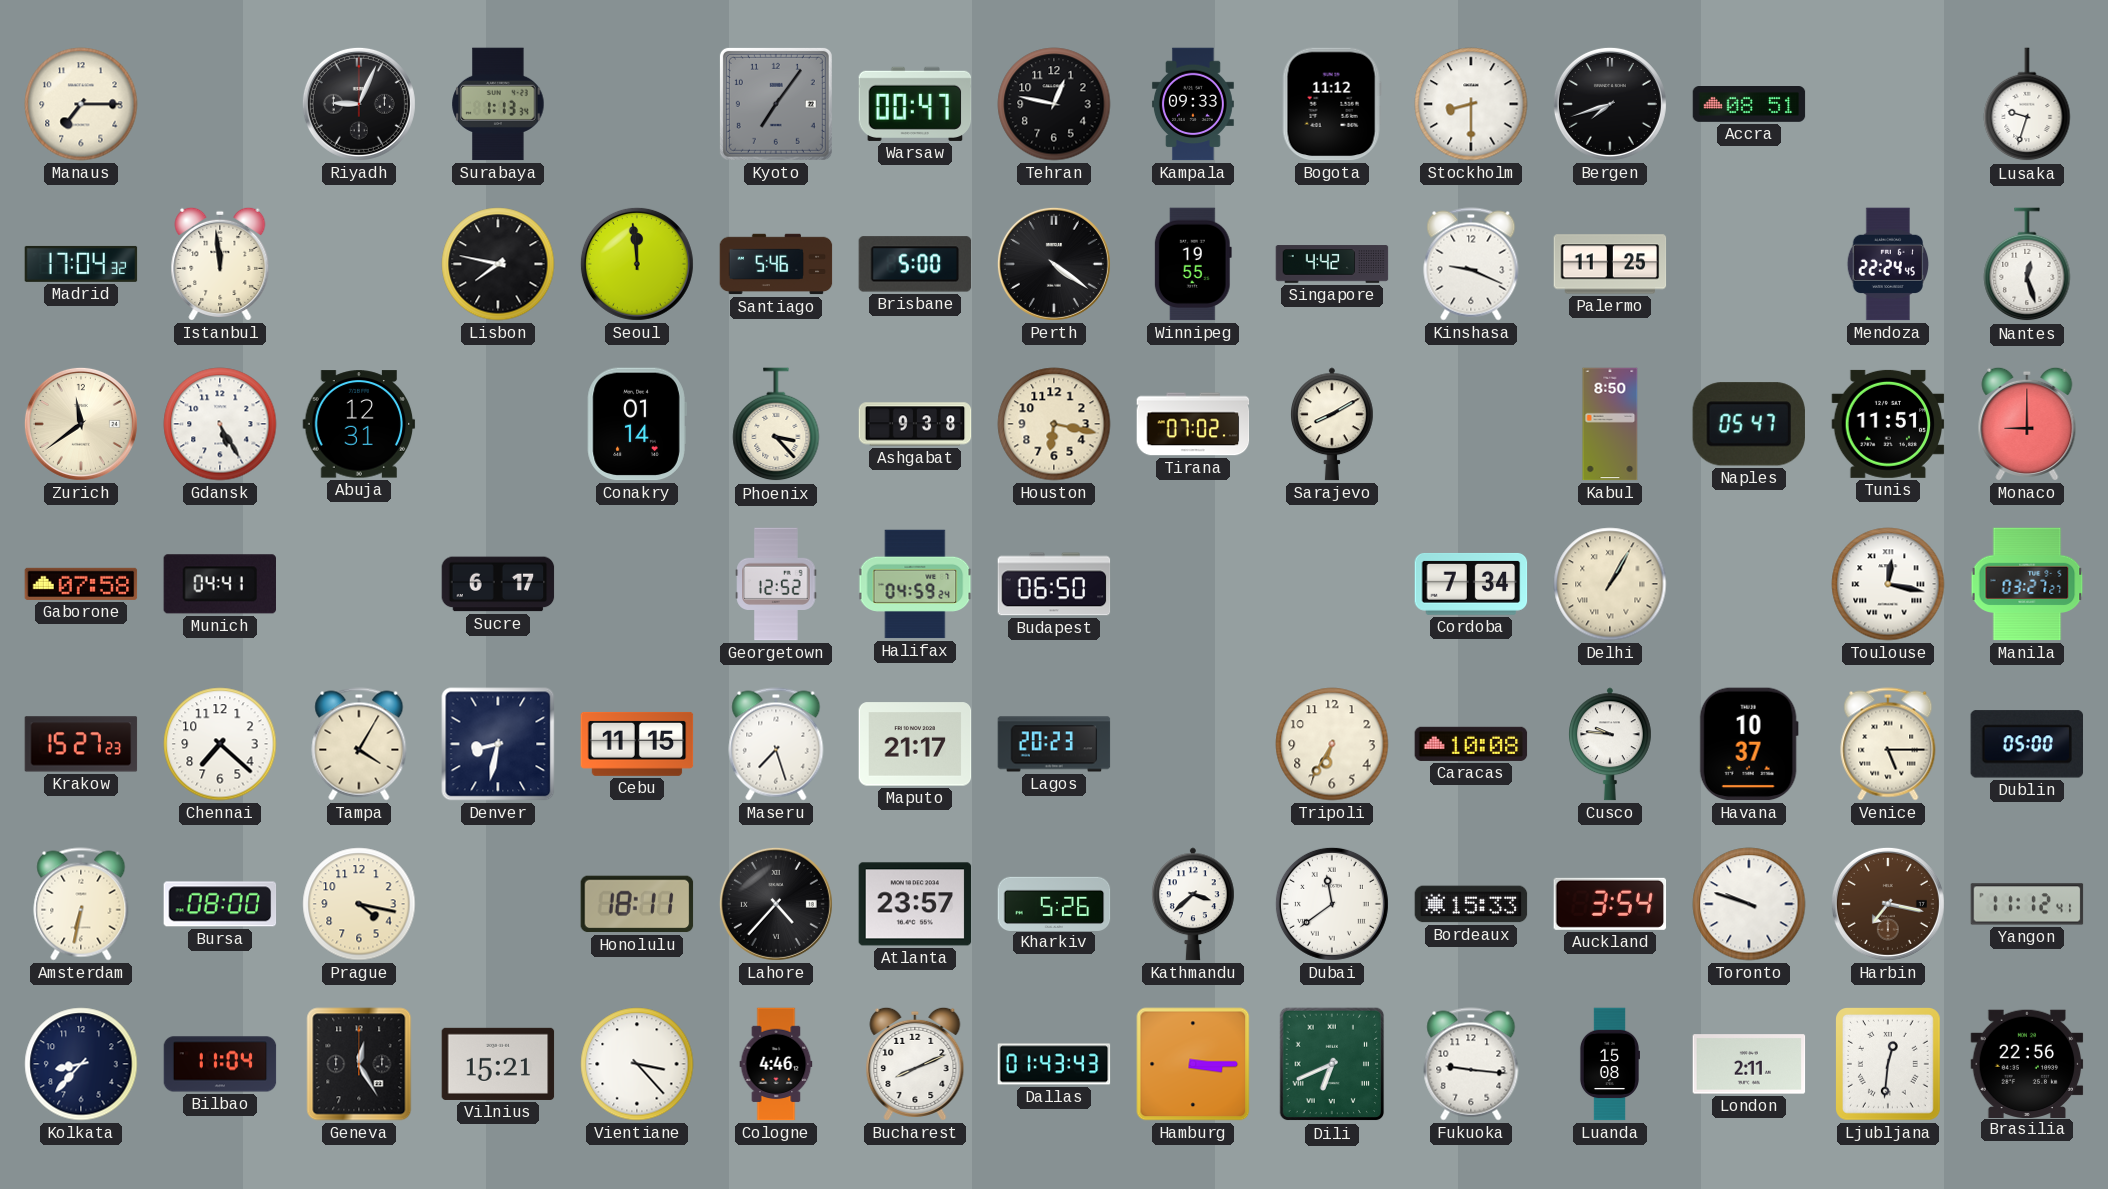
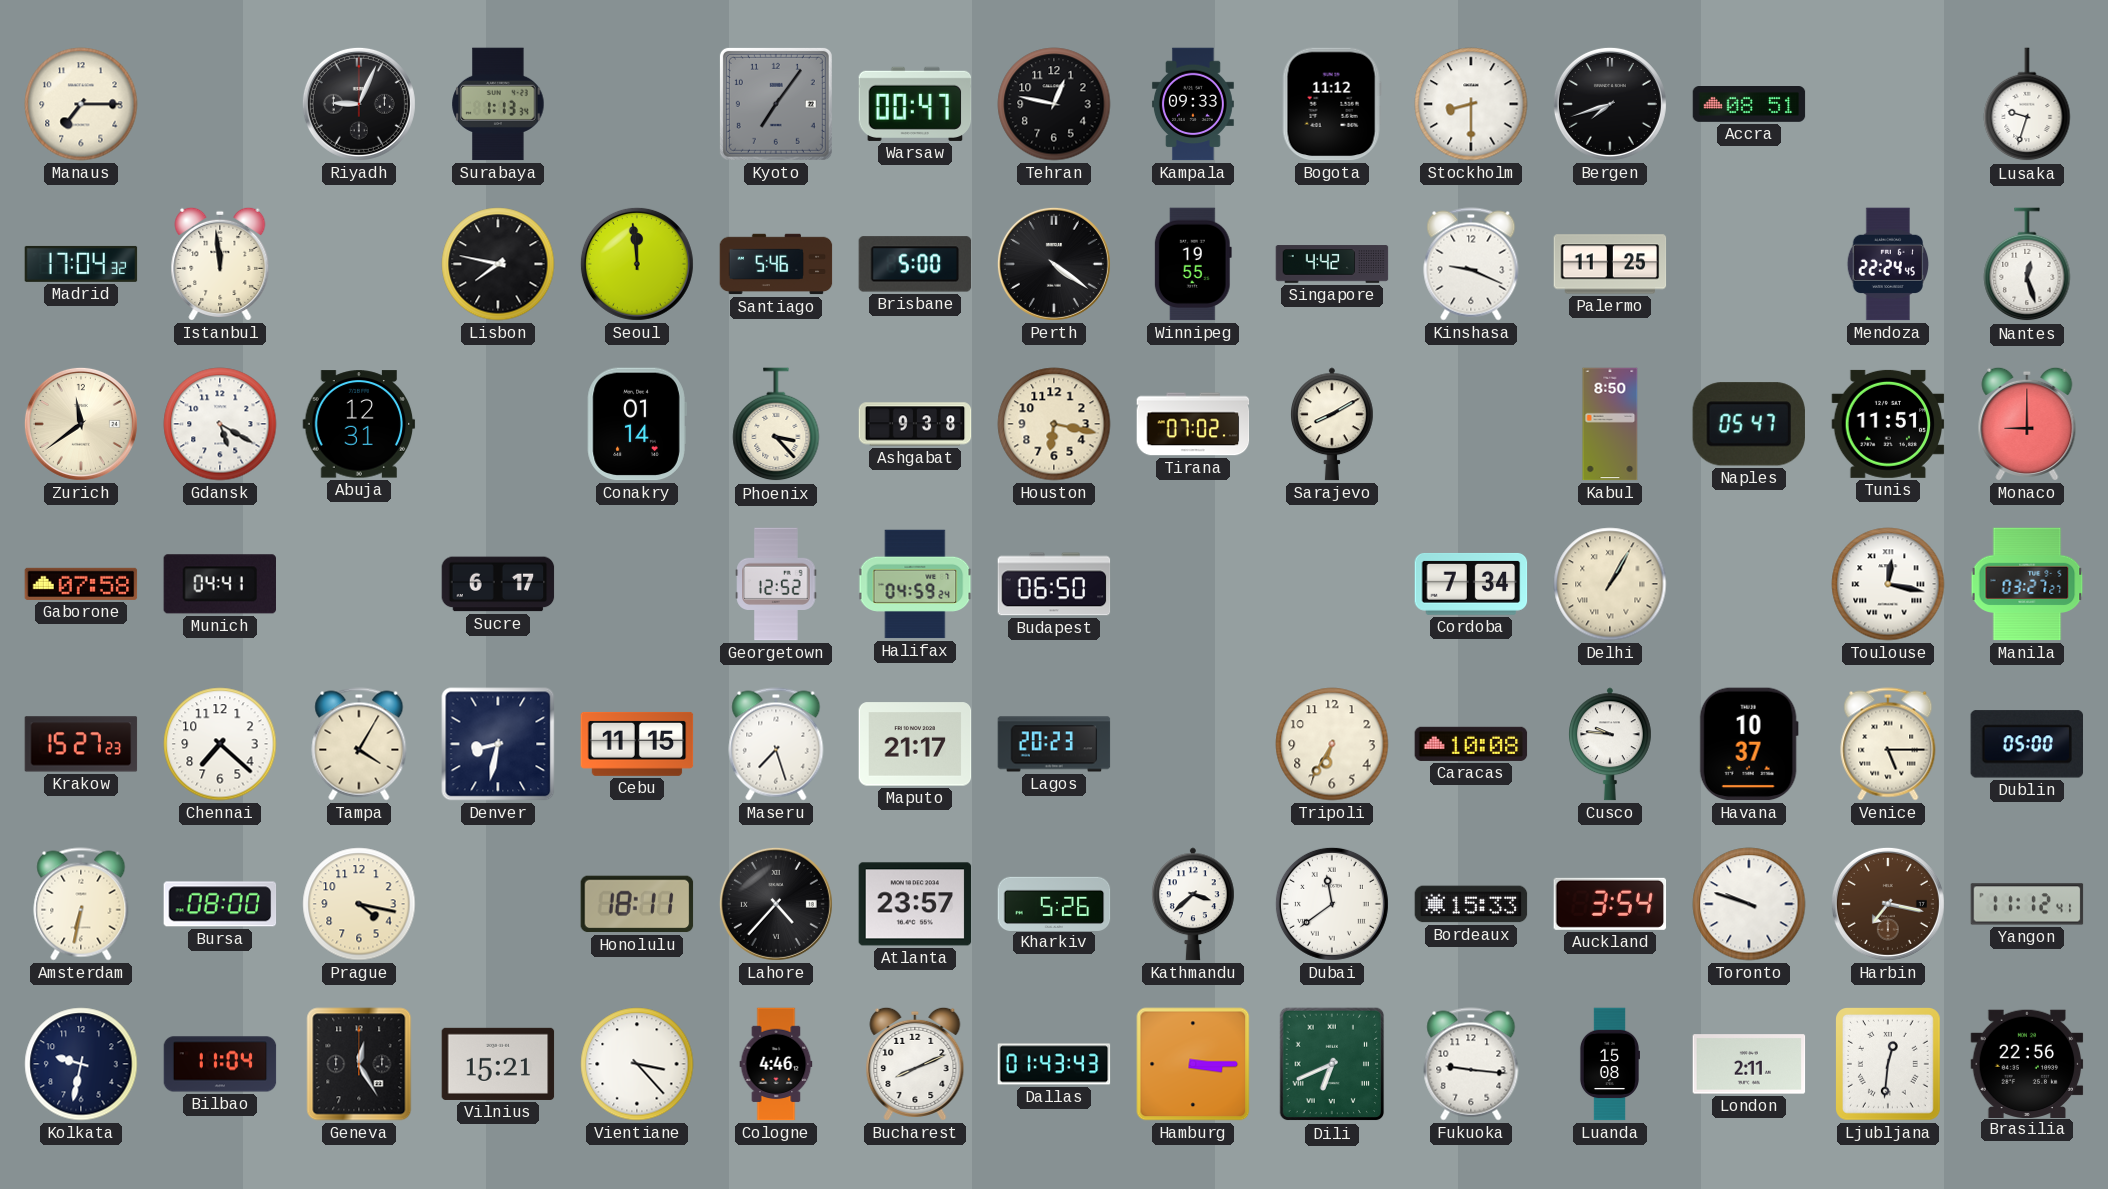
Gdansk: 5:25 -> 5:20
Kolkata: 8:37 -> 9:32
